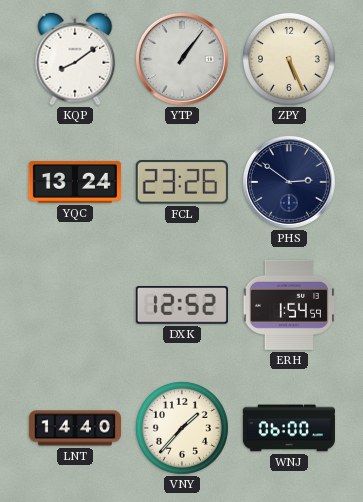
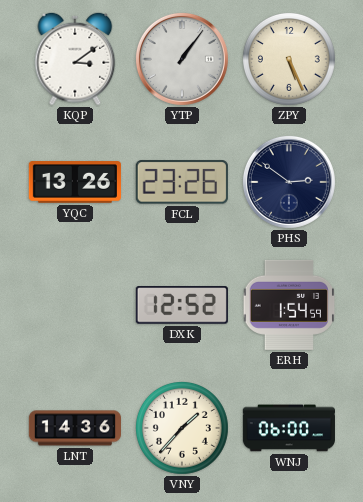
KQP: 8:09 -> 3:09
YQC: 13:24 -> 13:26
LNT: 14:40 -> 14:36
